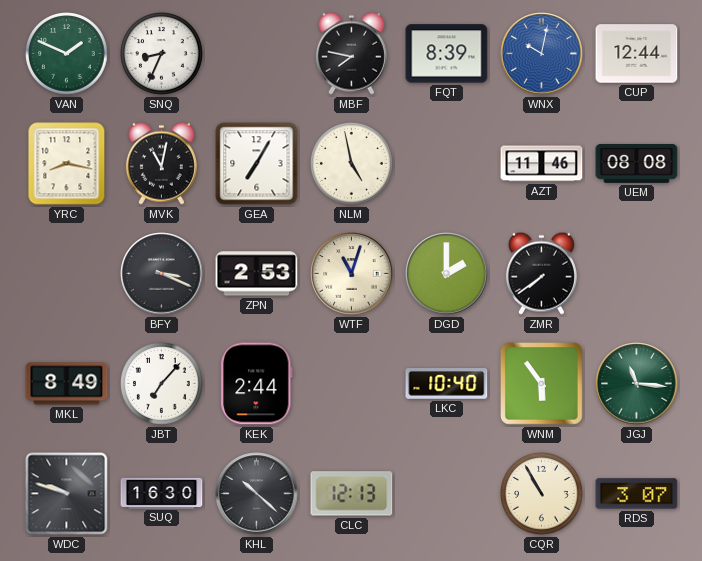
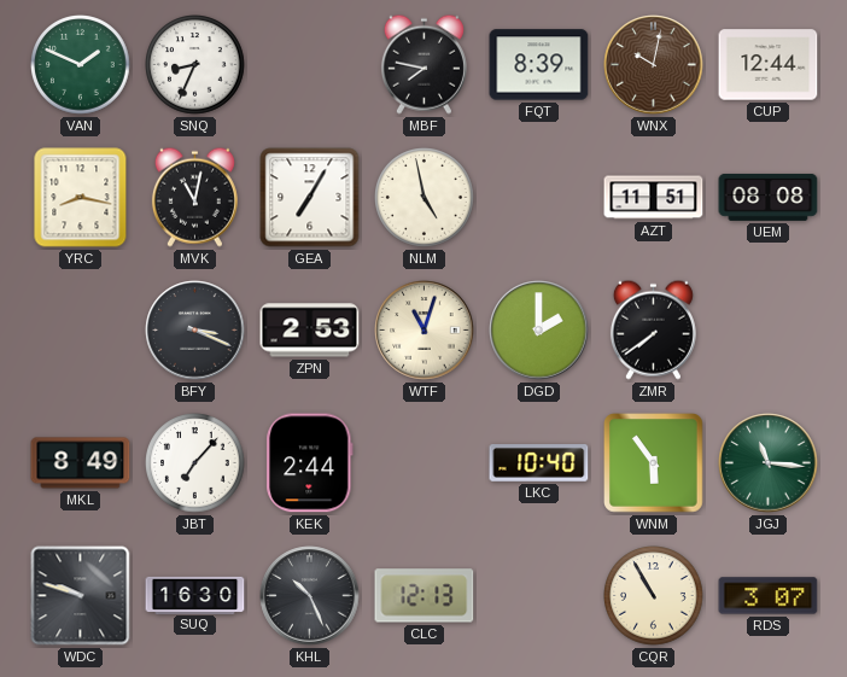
WNX dial: blue -> brown
AZT: 11:46 -> 11:51
KHL: 10:22 -> 10:26
